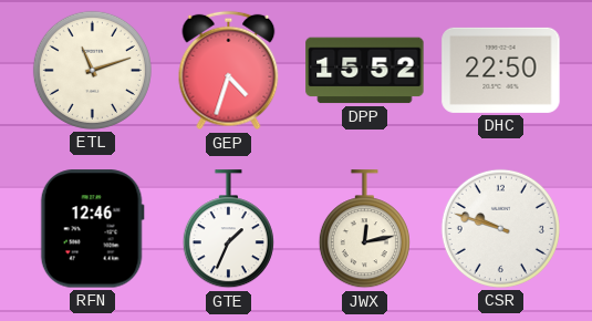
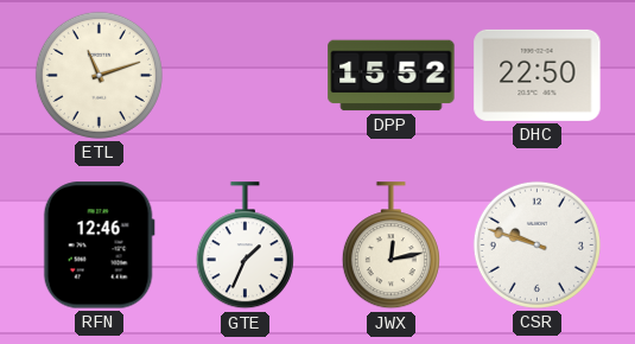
GEP: 4:33 -> none
